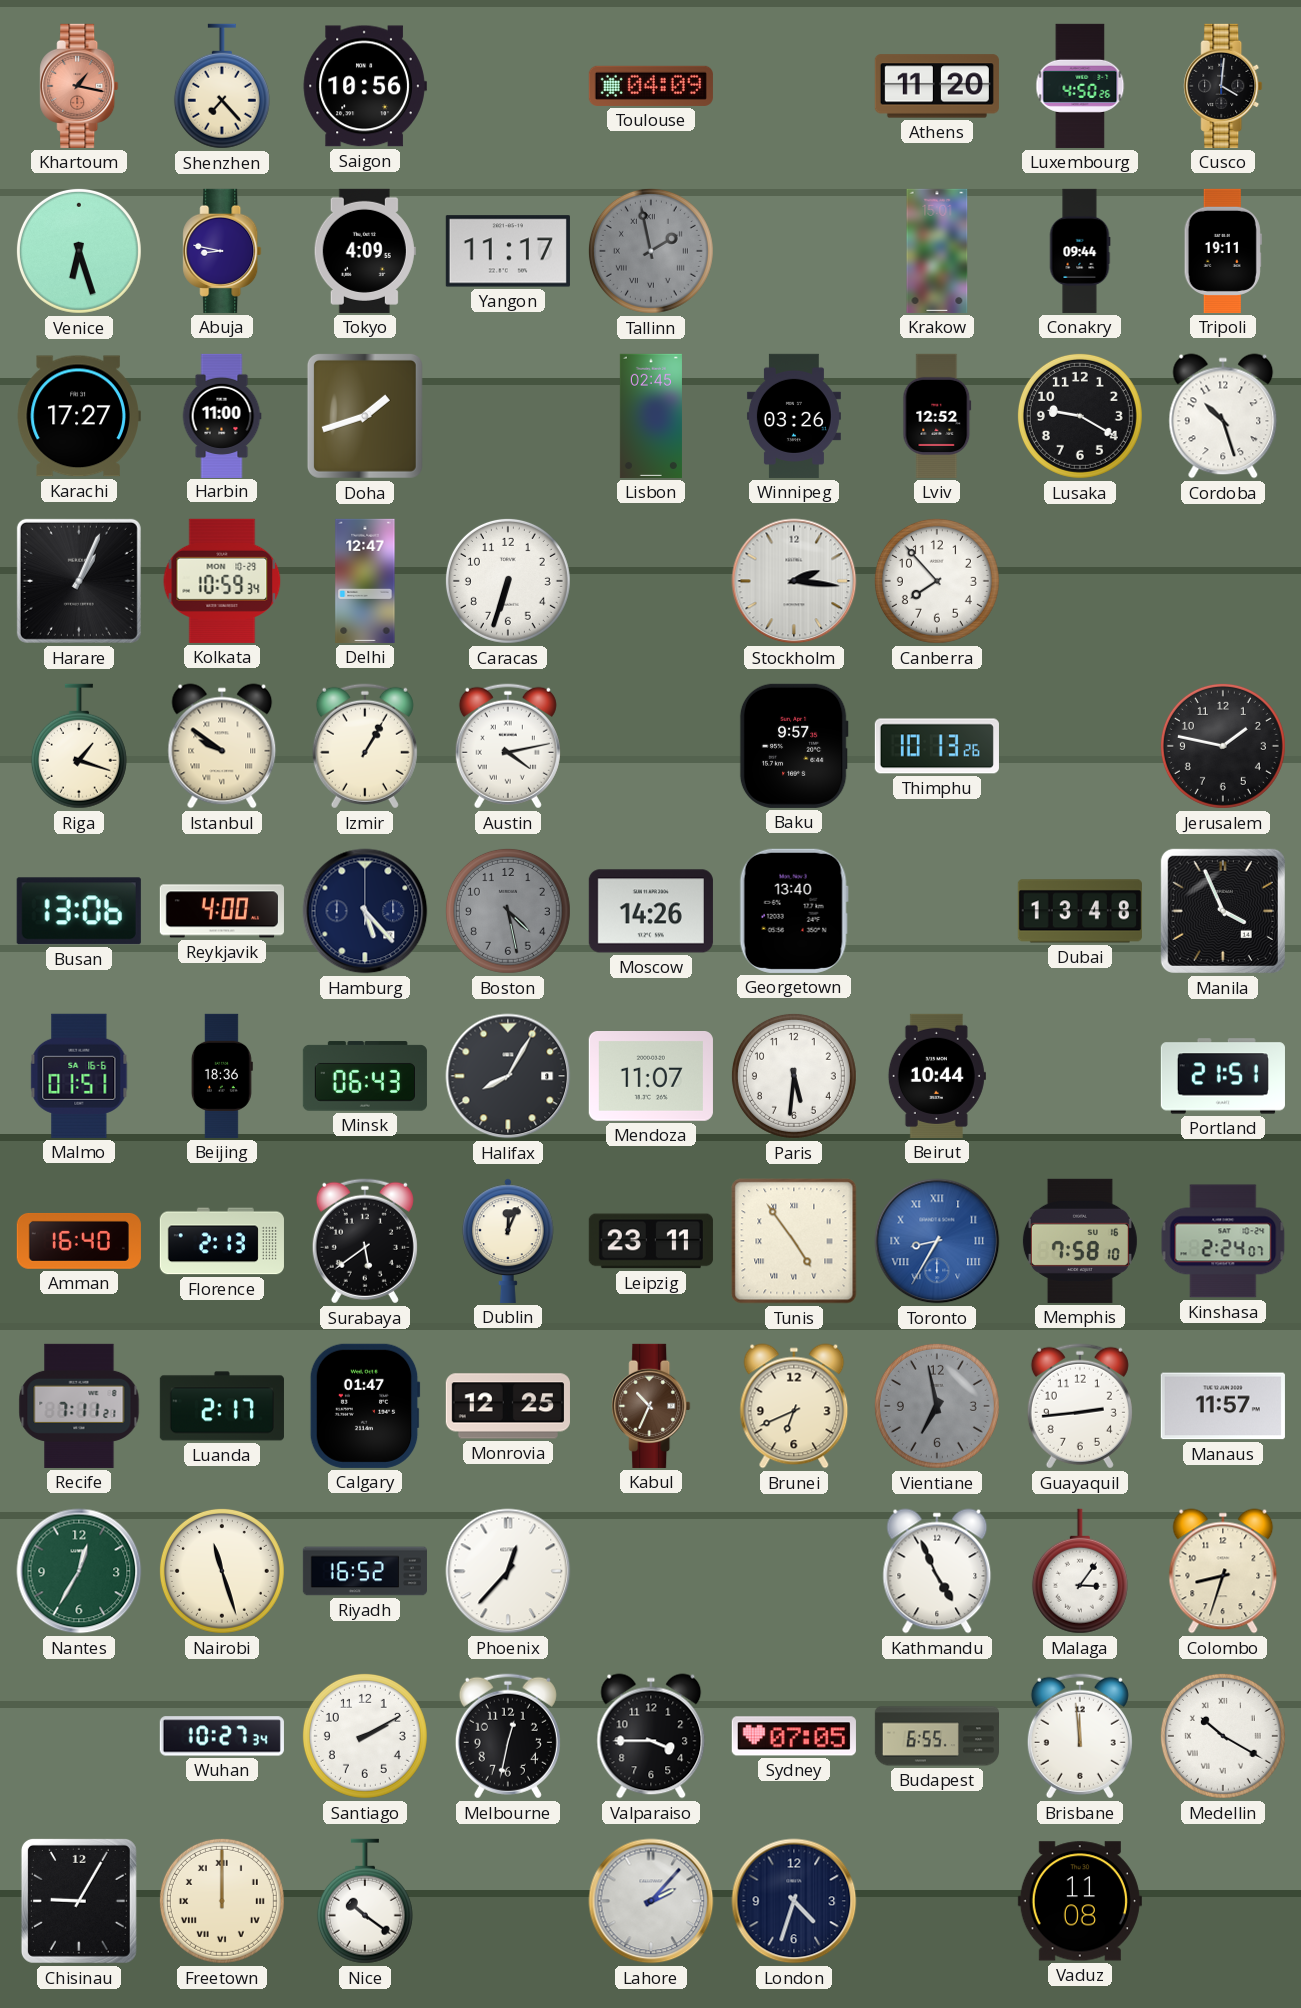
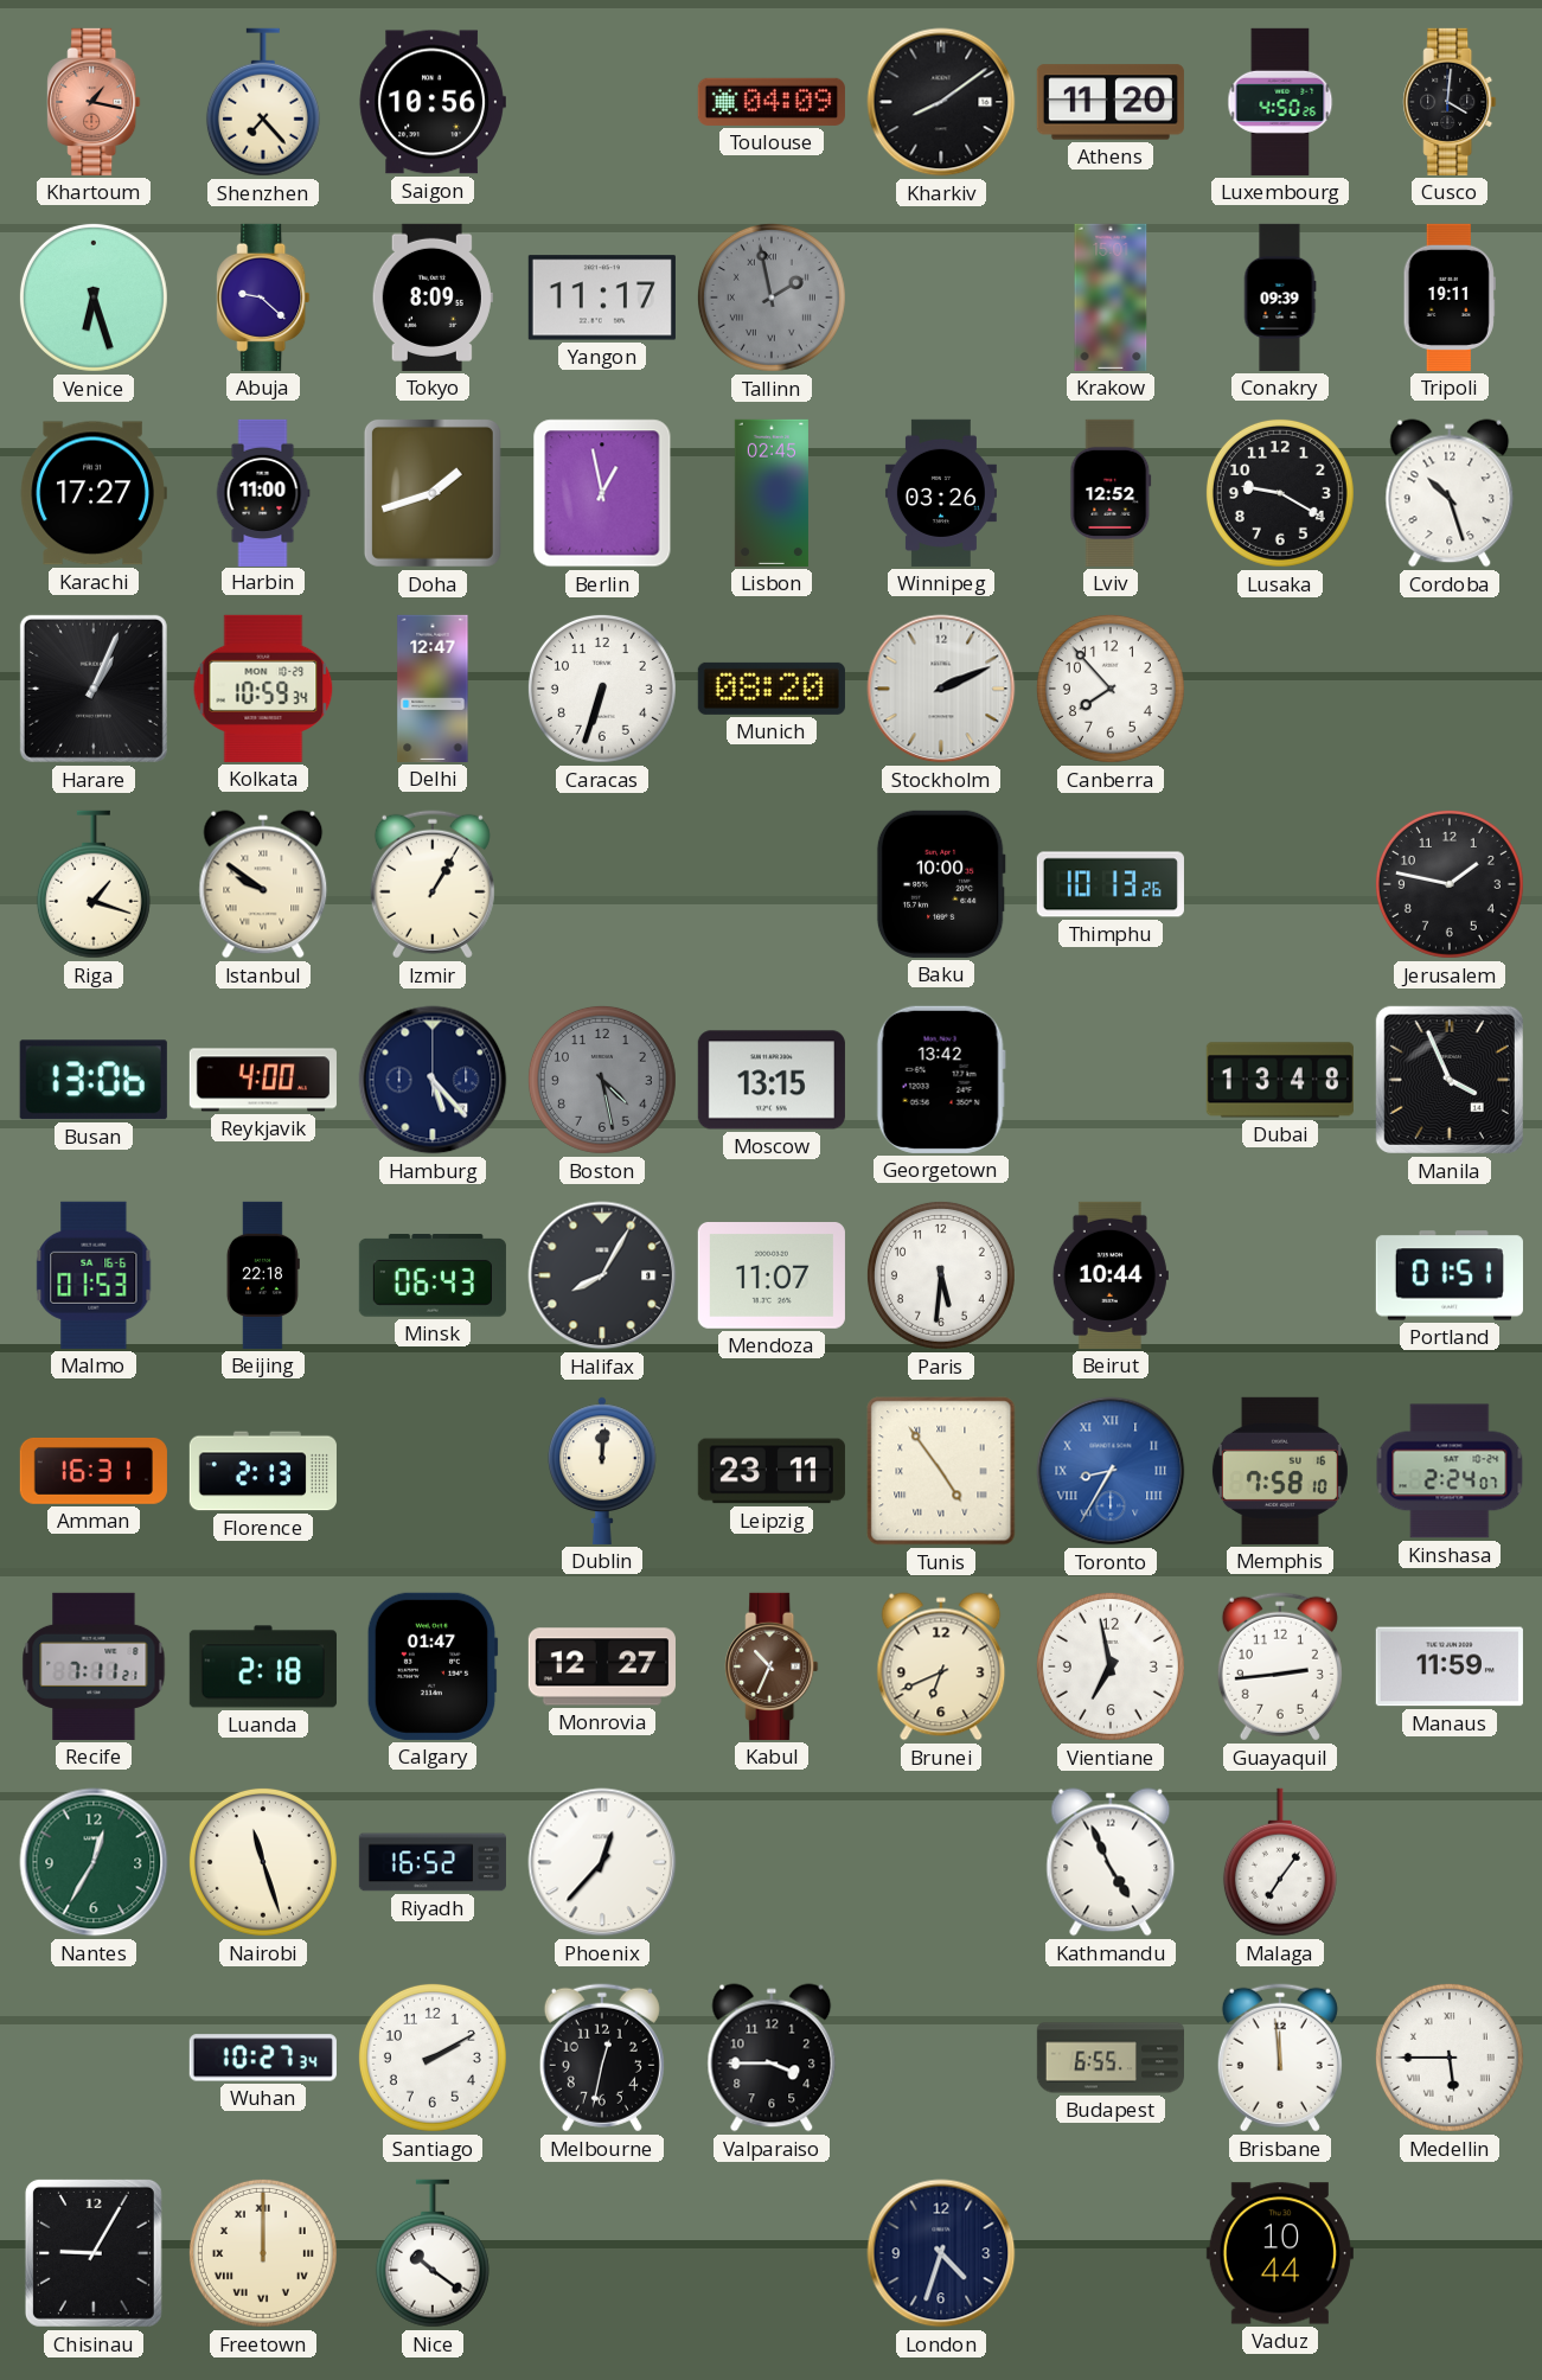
Kharkiv: none -> 8:09
Abuja: 8:47 -> 9:22
Tokyo: 4:09 -> 8:09
Conakry: 09:44 -> 09:39
Berlin: none -> 12:58
Munich: none -> 08:20
Stockholm: 2:16 -> 2:11
Austin: 4:13 -> none
Baku: 9:57 -> 10:00
Moscow: 14:26 -> 13:15
Georgetown: 13:40 -> 13:42
Malmo: 01:51 -> 01:53
Beijing: 18:36 -> 22:18
Portland: 21:51 -> 01:51
Amman: 16:40 -> 16:31
Surabaya: 5:39 -> none
Dublin: 12:04 -> 12:01
Luanda: 2:17 -> 2:18
Monrovia: 12:25 -> 12:27
Vientiane dial: grey -> white
Manaus: 11:57 -> 11:59
Malaga: 3:06 -> 7:06
Colombo: 8:33 -> none
Sydney: 07:05 -> none
Medellin: 10:20 -> 5:45
Lahore: 2:07 -> none
Vaduz: 11:08 -> 10:44
